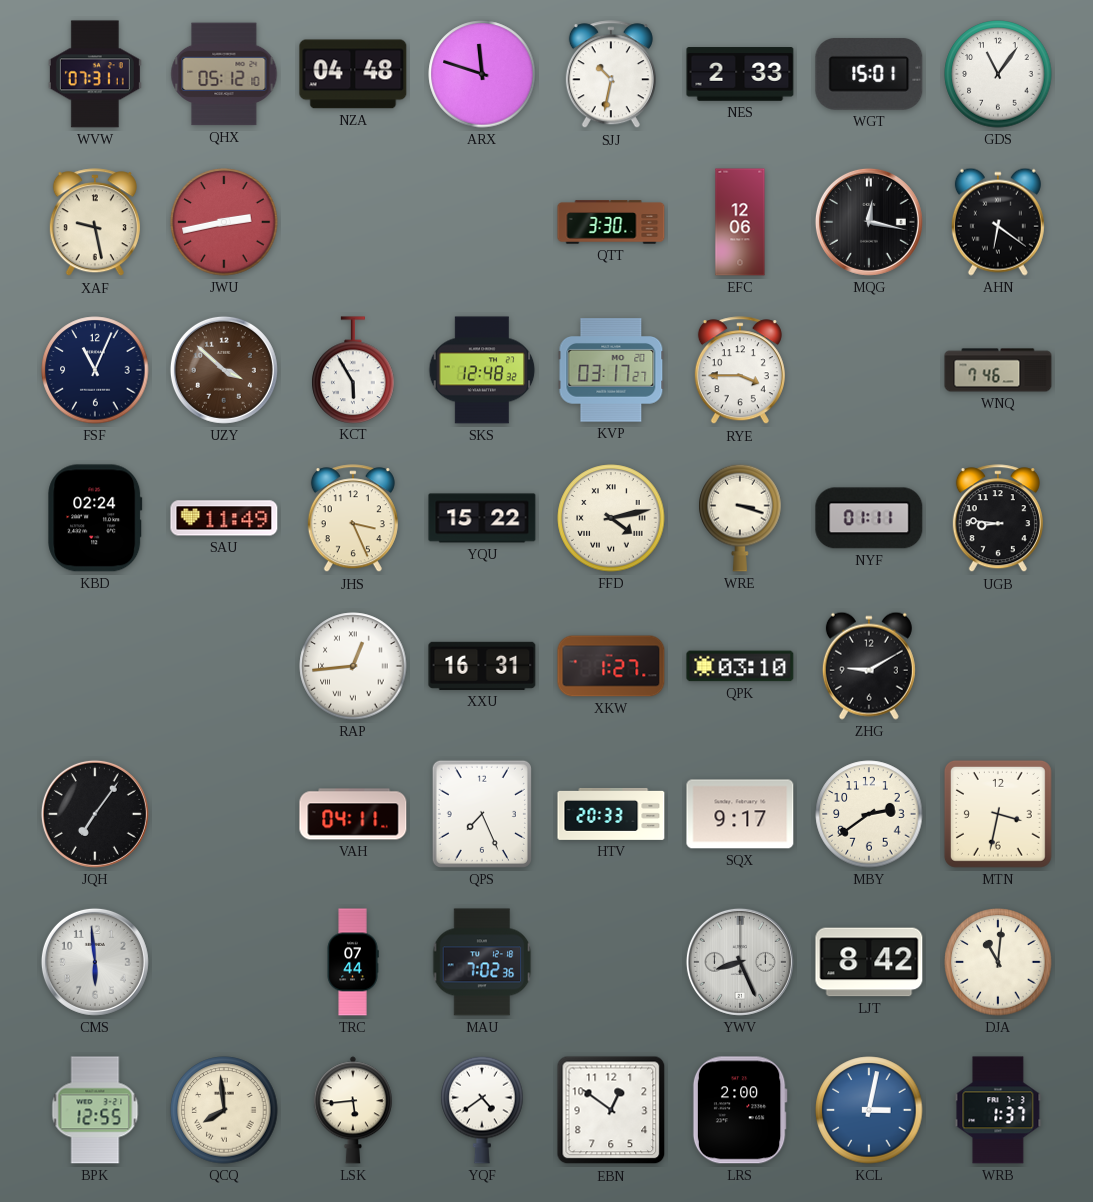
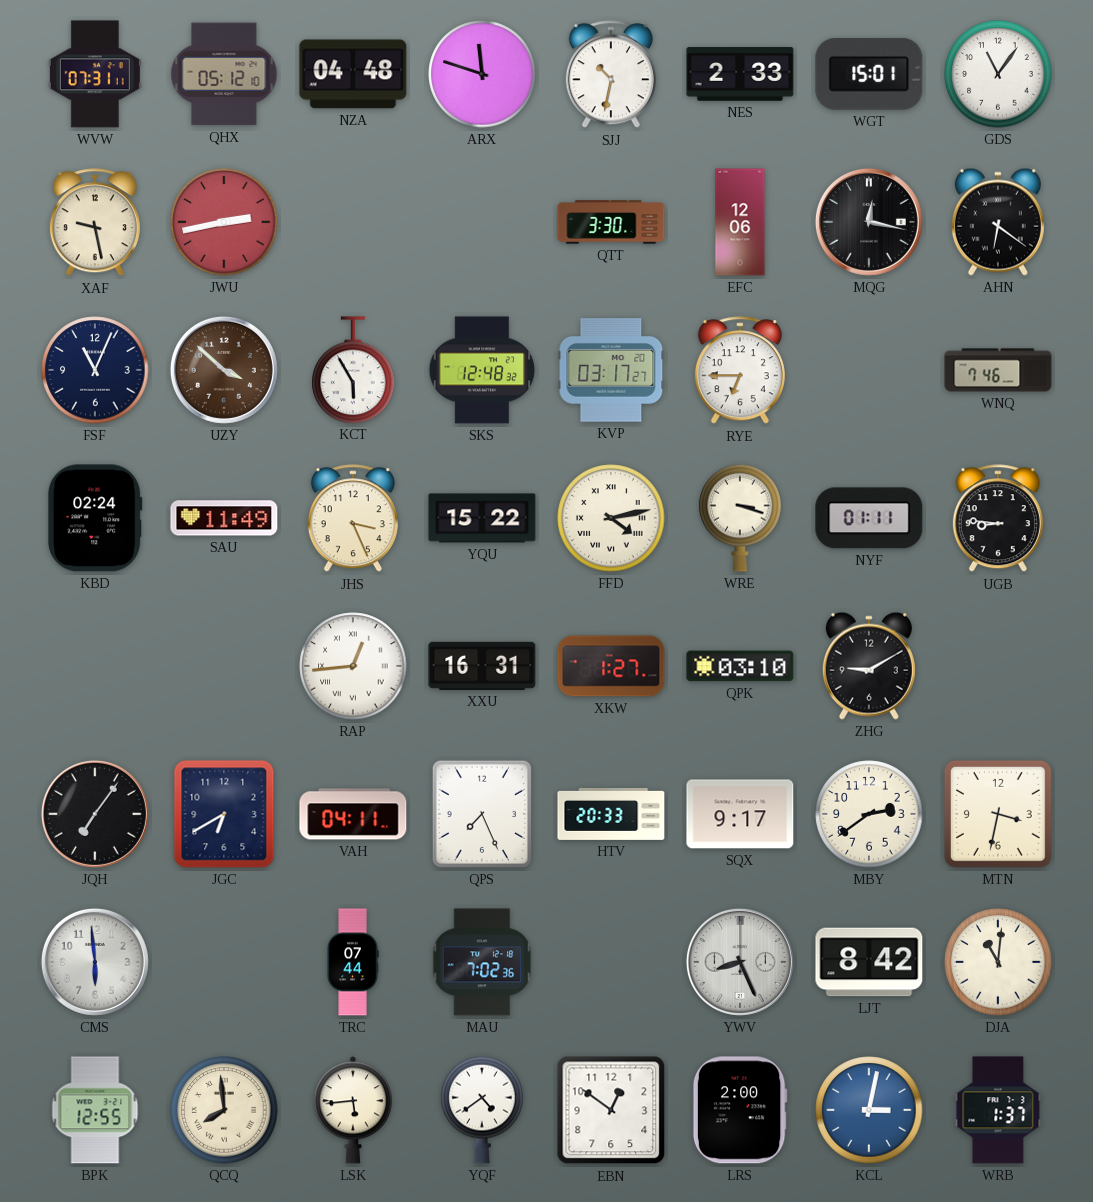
RYE: 3:45 -> 6:45
JGC: none -> 6:40
